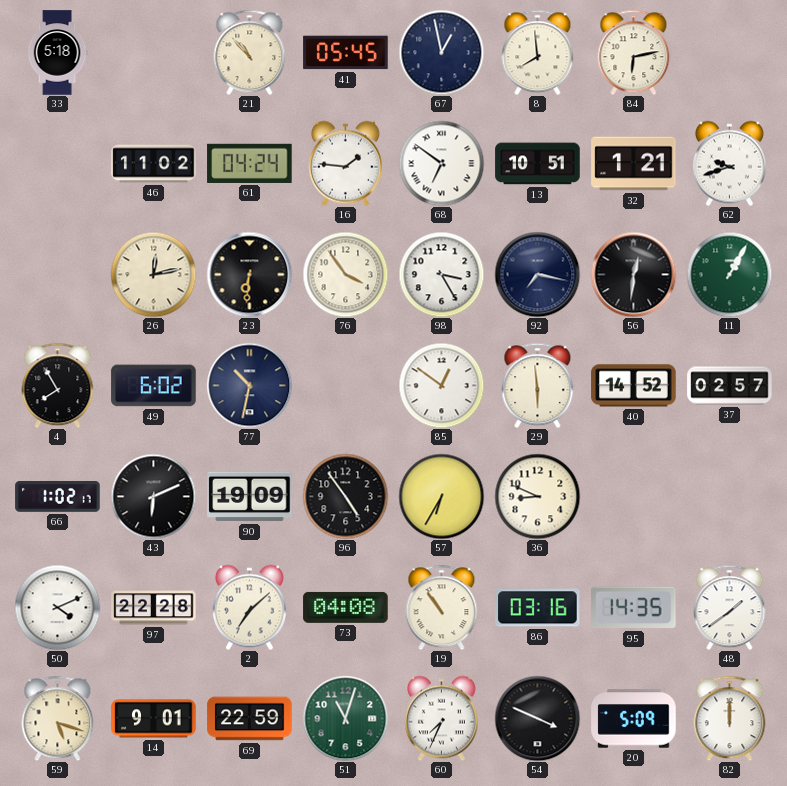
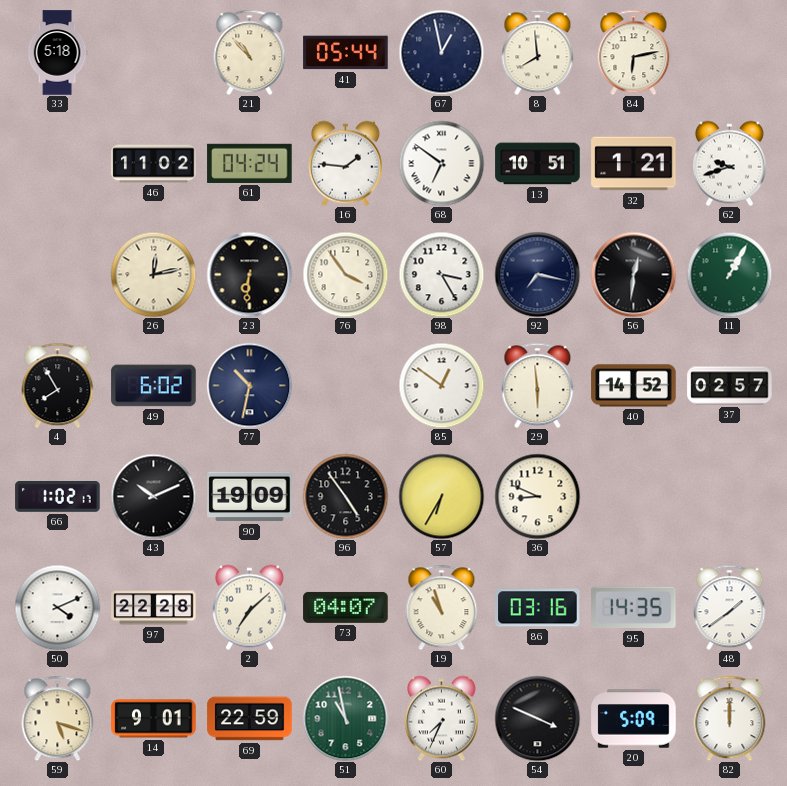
41: 05:45 -> 05:44
43: 6:11 -> 10:11
73: 04:08 -> 04:07
19: 10:54 -> 10:57
51: 11:03 -> 10:58
